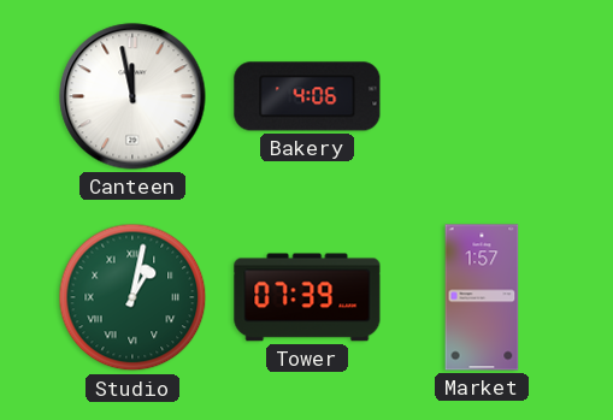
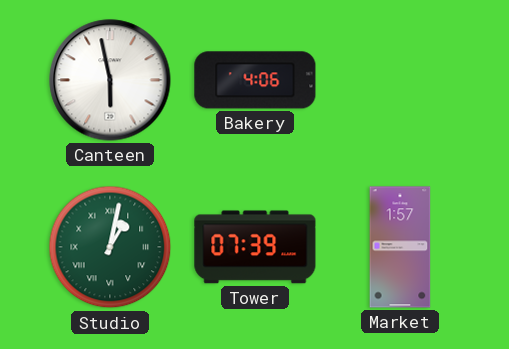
Canteen: 11:58 -> 5:58
